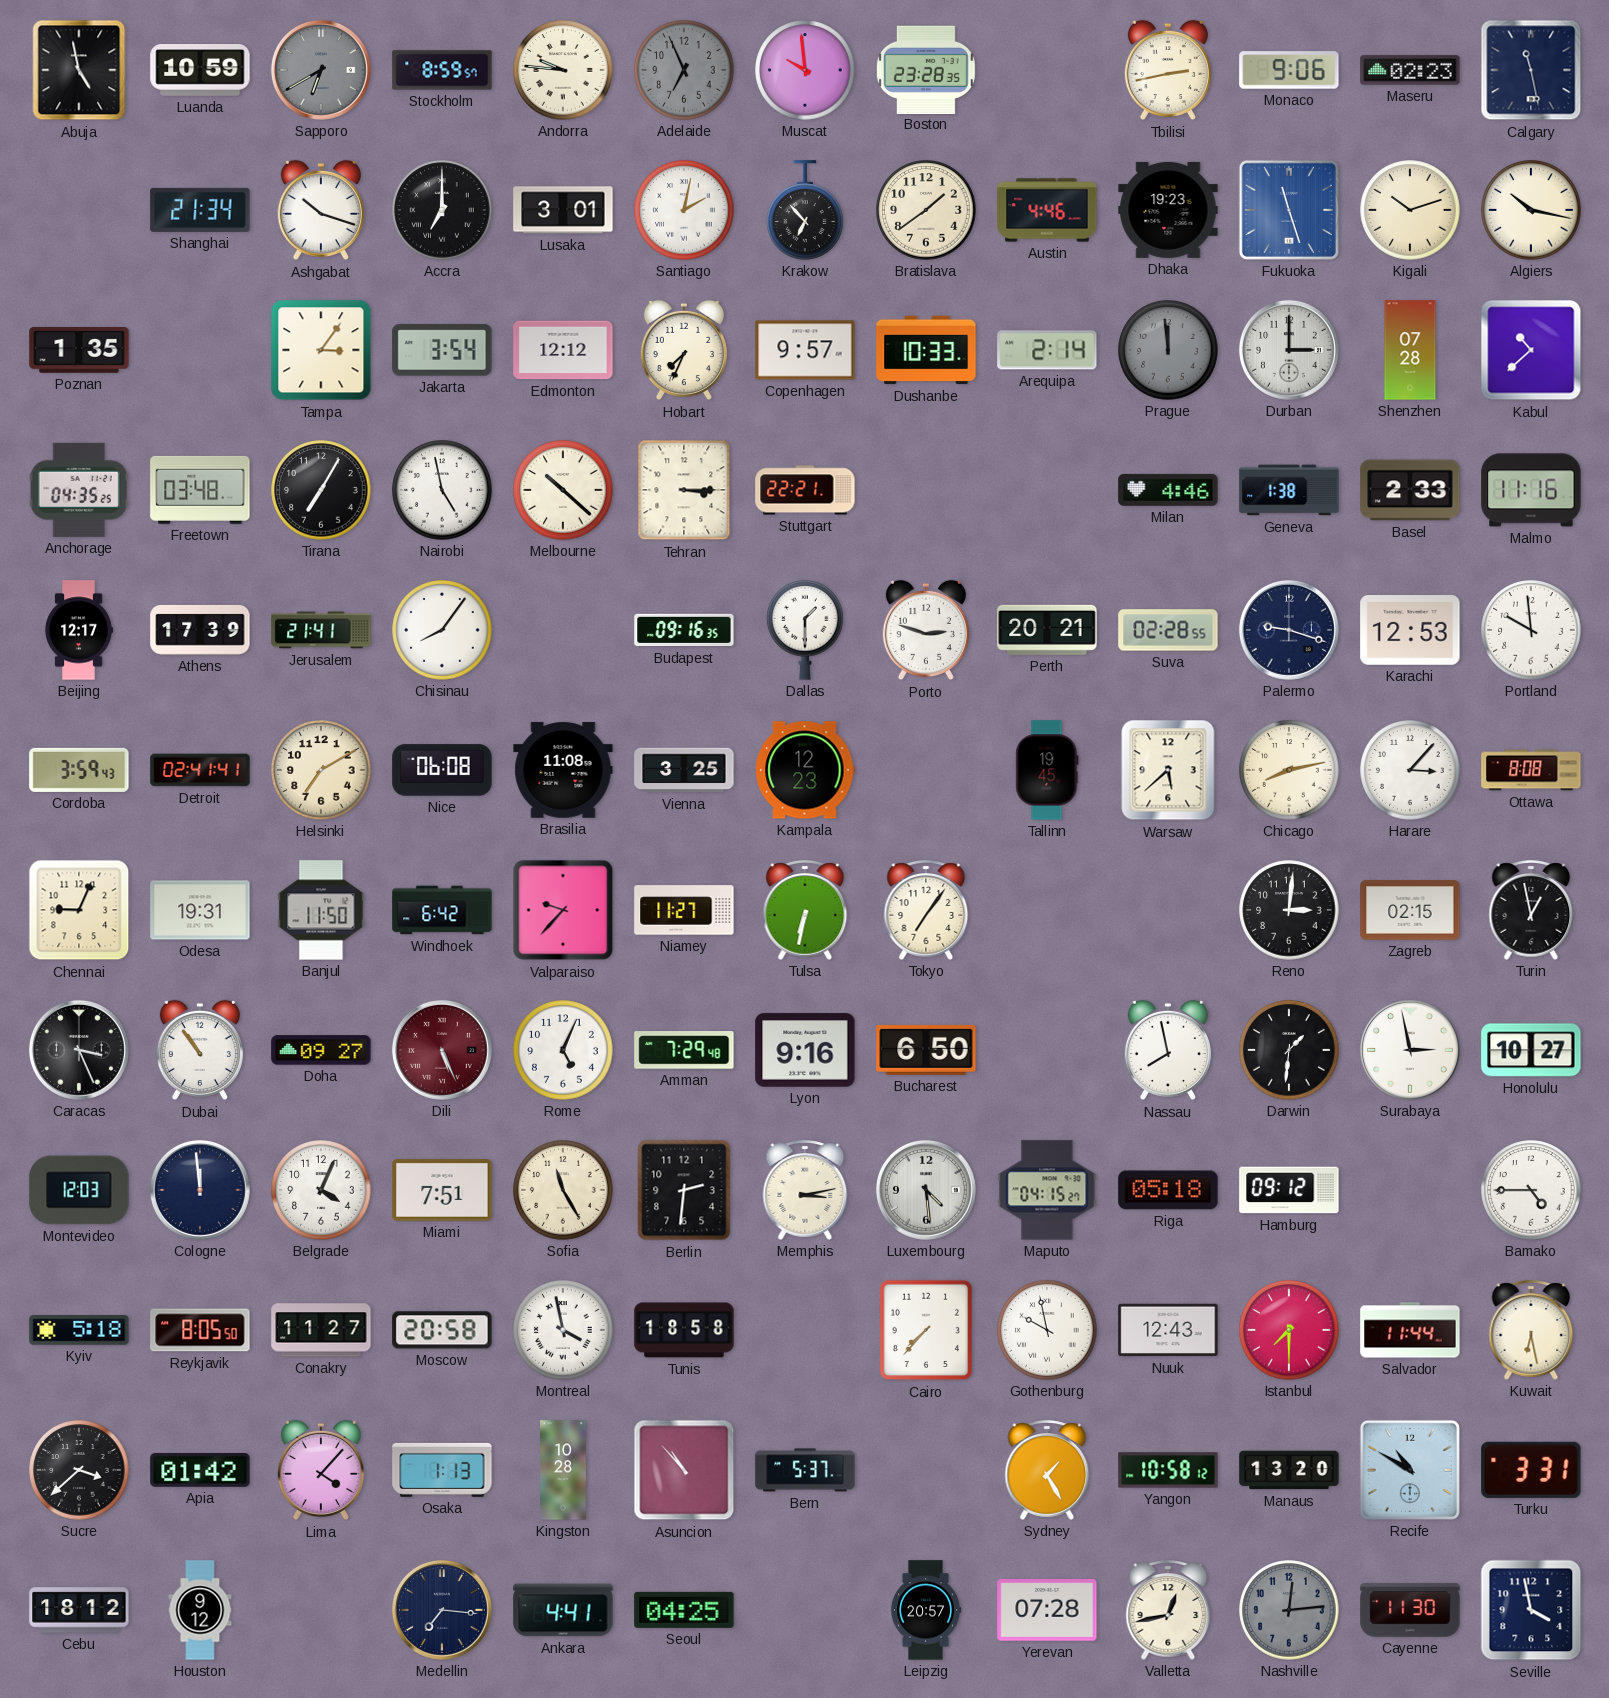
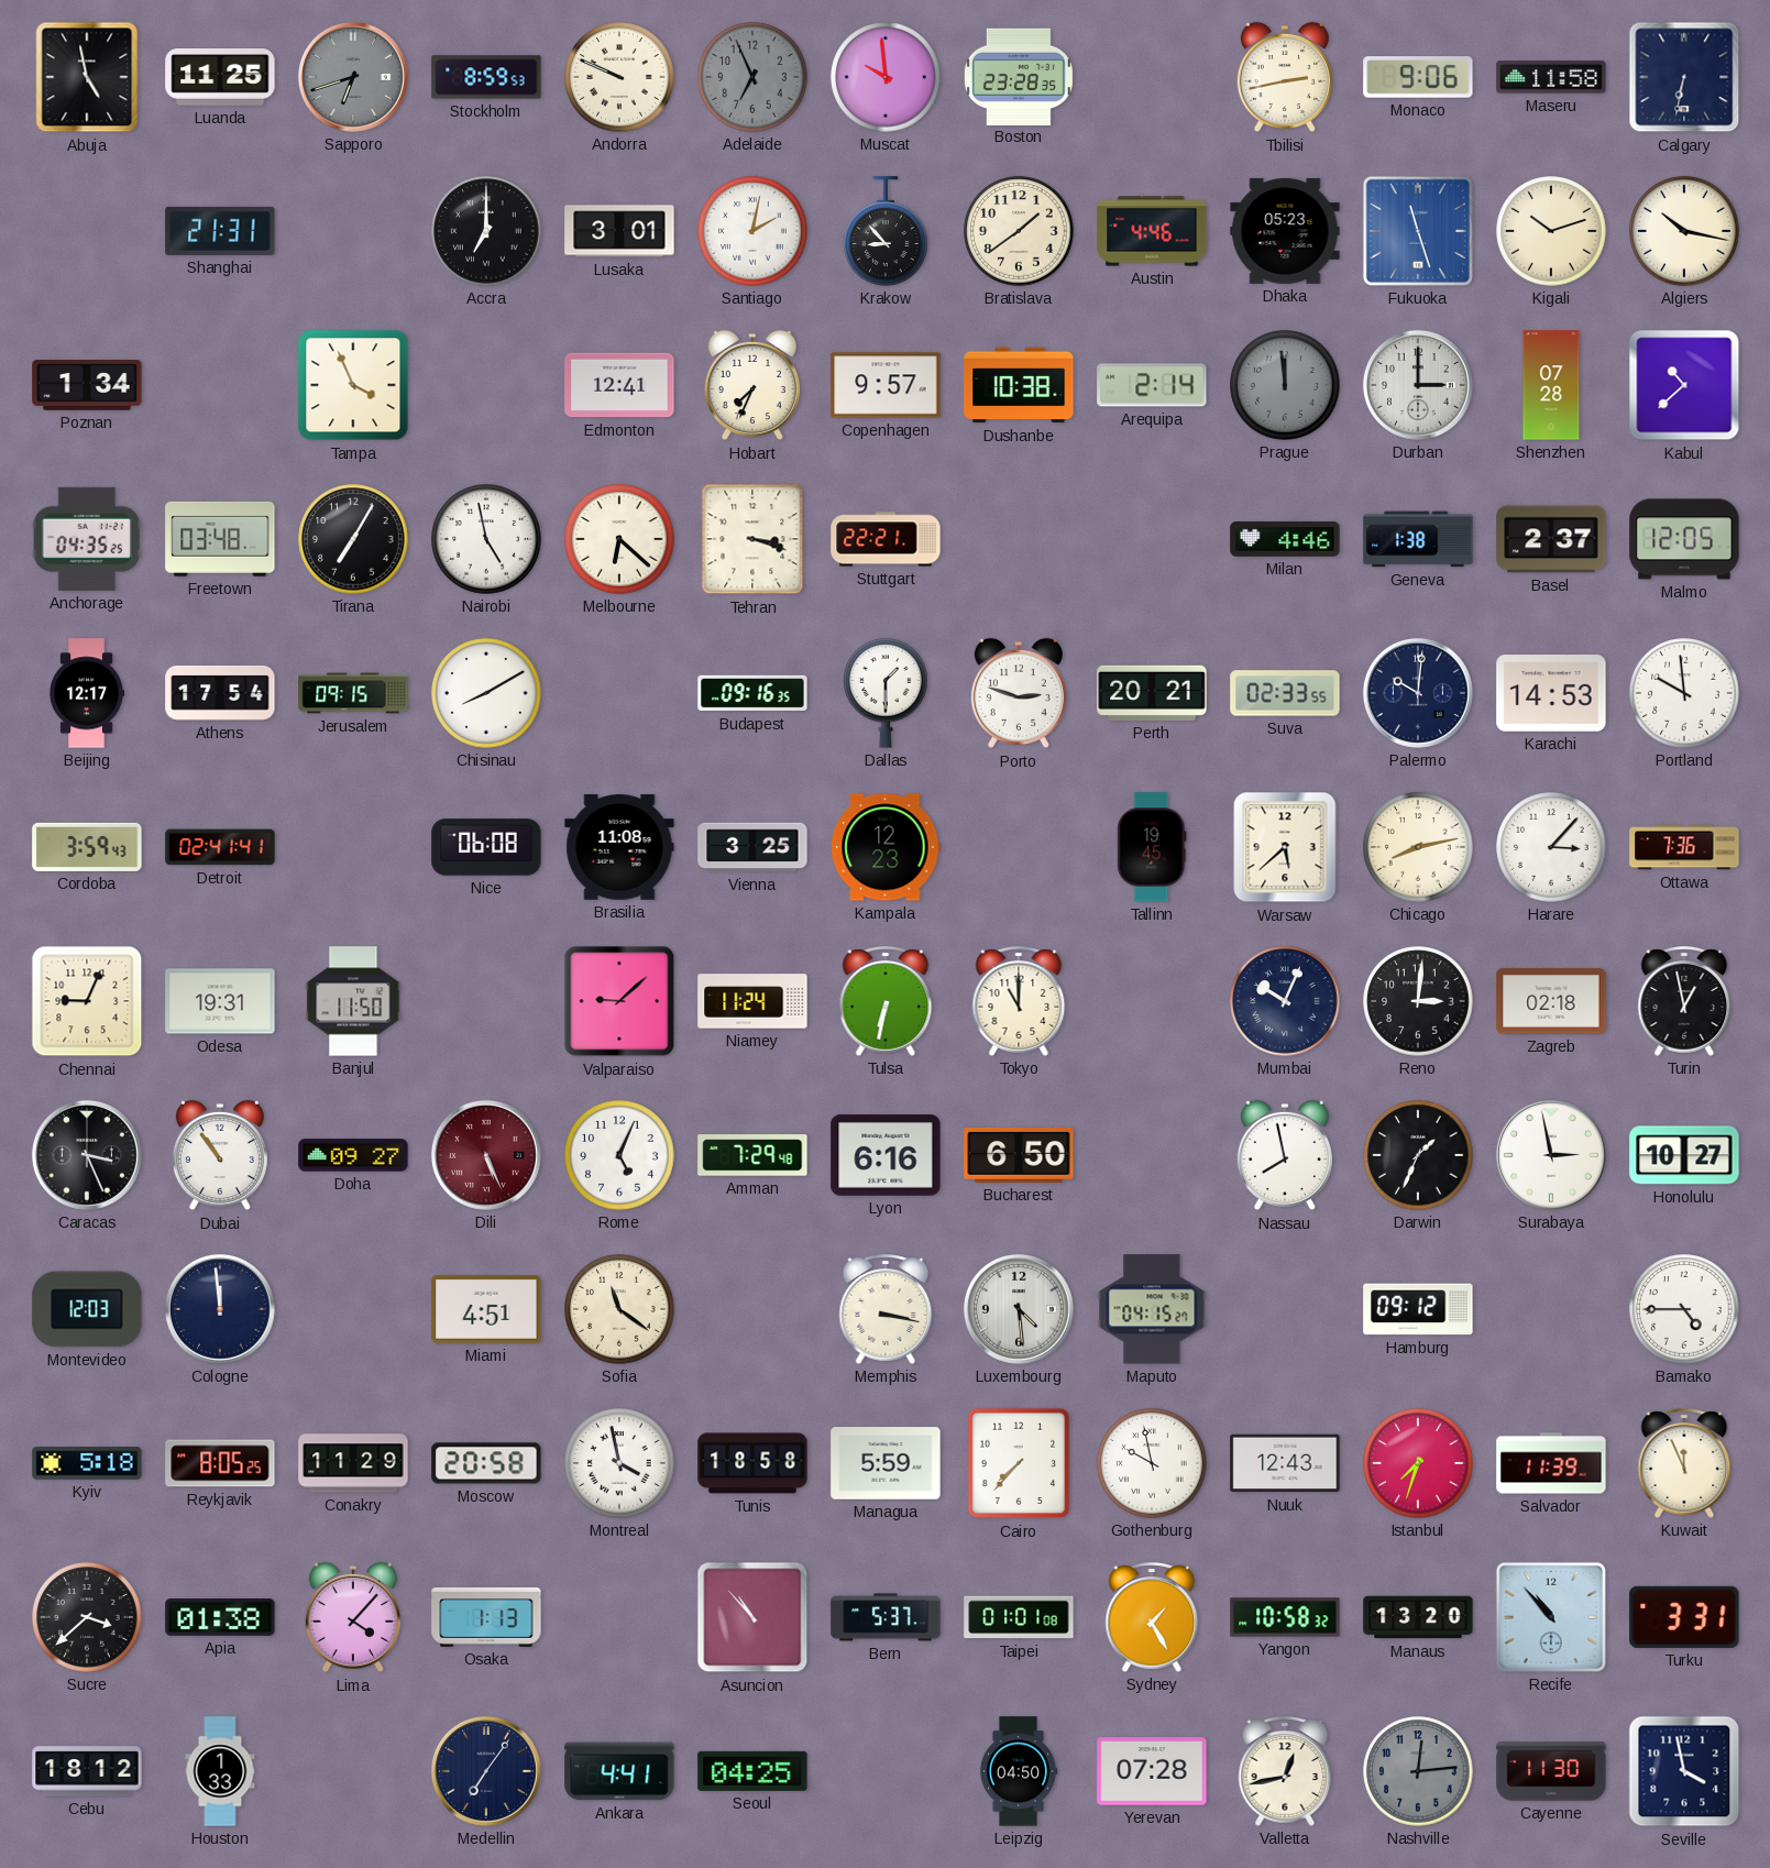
Luanda: 10:59 -> 11:25
Sapporo: 6:40 -> 6:42
Stockholm: 8:59:57 -> 8:59:53
Andorra: 9:46 -> 9:49
Maseru: 02:23 -> 11:58
Calgary: 11:28 -> 6:32
Shanghai: 21:34 -> 21:31
Ashgabat: 10:18 -> none
Krakow: 6:53 -> 8:53
Dhaka: 19:23 -> 05:23
Poznan: 1:35 -> 1:34
Tampa: 3:06 -> 3:56
Jakarta: 3:54 -> none
Edmonton: 12:12 -> 12:41
Dushanbe: 10:33 -> 10:38
Melbourne: 10:22 -> 6:22
Tehran: 3:15 -> 3:18
Basel: 2:33 -> 2:37
Malmo: 11:16 -> 12:05
Athens: 17:39 -> 17:54
Jerusalem: 21:41 -> 09:15
Chisinau: 8:06 -> 8:10
Suva: 02:28 -> 02:33
Palermo: 9:18 -> 10:01
Karachi: 12:53 -> 14:53
Helsinki: 7:10 -> none
Ottawa: 8:08 -> 7:36
Windhoek: 6:42 -> none
Valparaiso: 9:37 -> 9:08
Niamey: 11:27 -> 11:24
Tokyo: 7:06 -> 11:00
Mumbai: none -> 10:04
Zagreb: 02:15 -> 02:18
Lyon: 9:16 -> 6:16
Darwin: 1:31 -> 1:34
Belgrade: 4:04 -> none
Miami: 7:51 -> 4:51
Sofia: 11:25 -> 11:21
Berlin: 2:31 -> none
Memphis: 3:13 -> 3:17
Riga: 05:18 -> none
Reykjavik: 8:05:50 -> 8:05:25
Conakry: 11:27 -> 11:29
Managua: none -> 5:59
Istanbul: 7:30 -> 7:33
Salvador: 11:44 -> 11:39
Kuwait: 6:28 -> 11:56
Apia: 01:42 -> 01:38
Kingston: 10:28 -> none
Taipei: none -> 01:01
Yangon: 10:58:12 -> 10:58:32
Recife: 10:50 -> 10:53
Houston: 9:12 -> 1:33
Medellin: 7:16 -> 7:06
Leipzig: 20:57 -> 04:50
